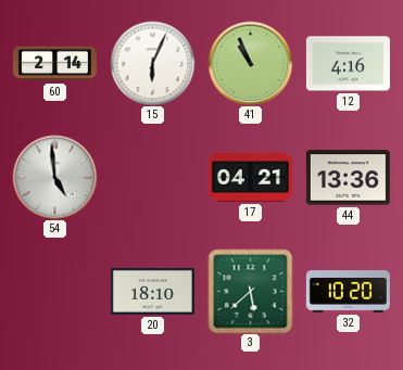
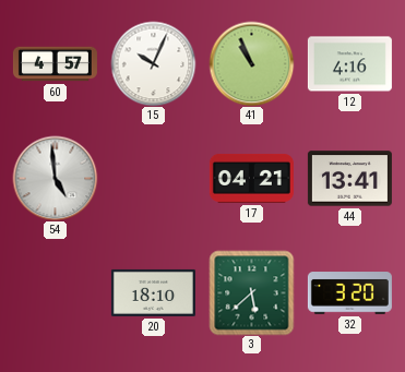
60: 2:14 -> 4:57
15: 6:04 -> 10:04
44: 13:36 -> 13:41
32: 10:20 -> 3:20
